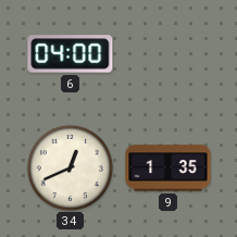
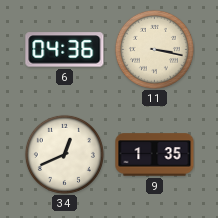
6: 04:00 -> 04:36
11: none -> 3:17
